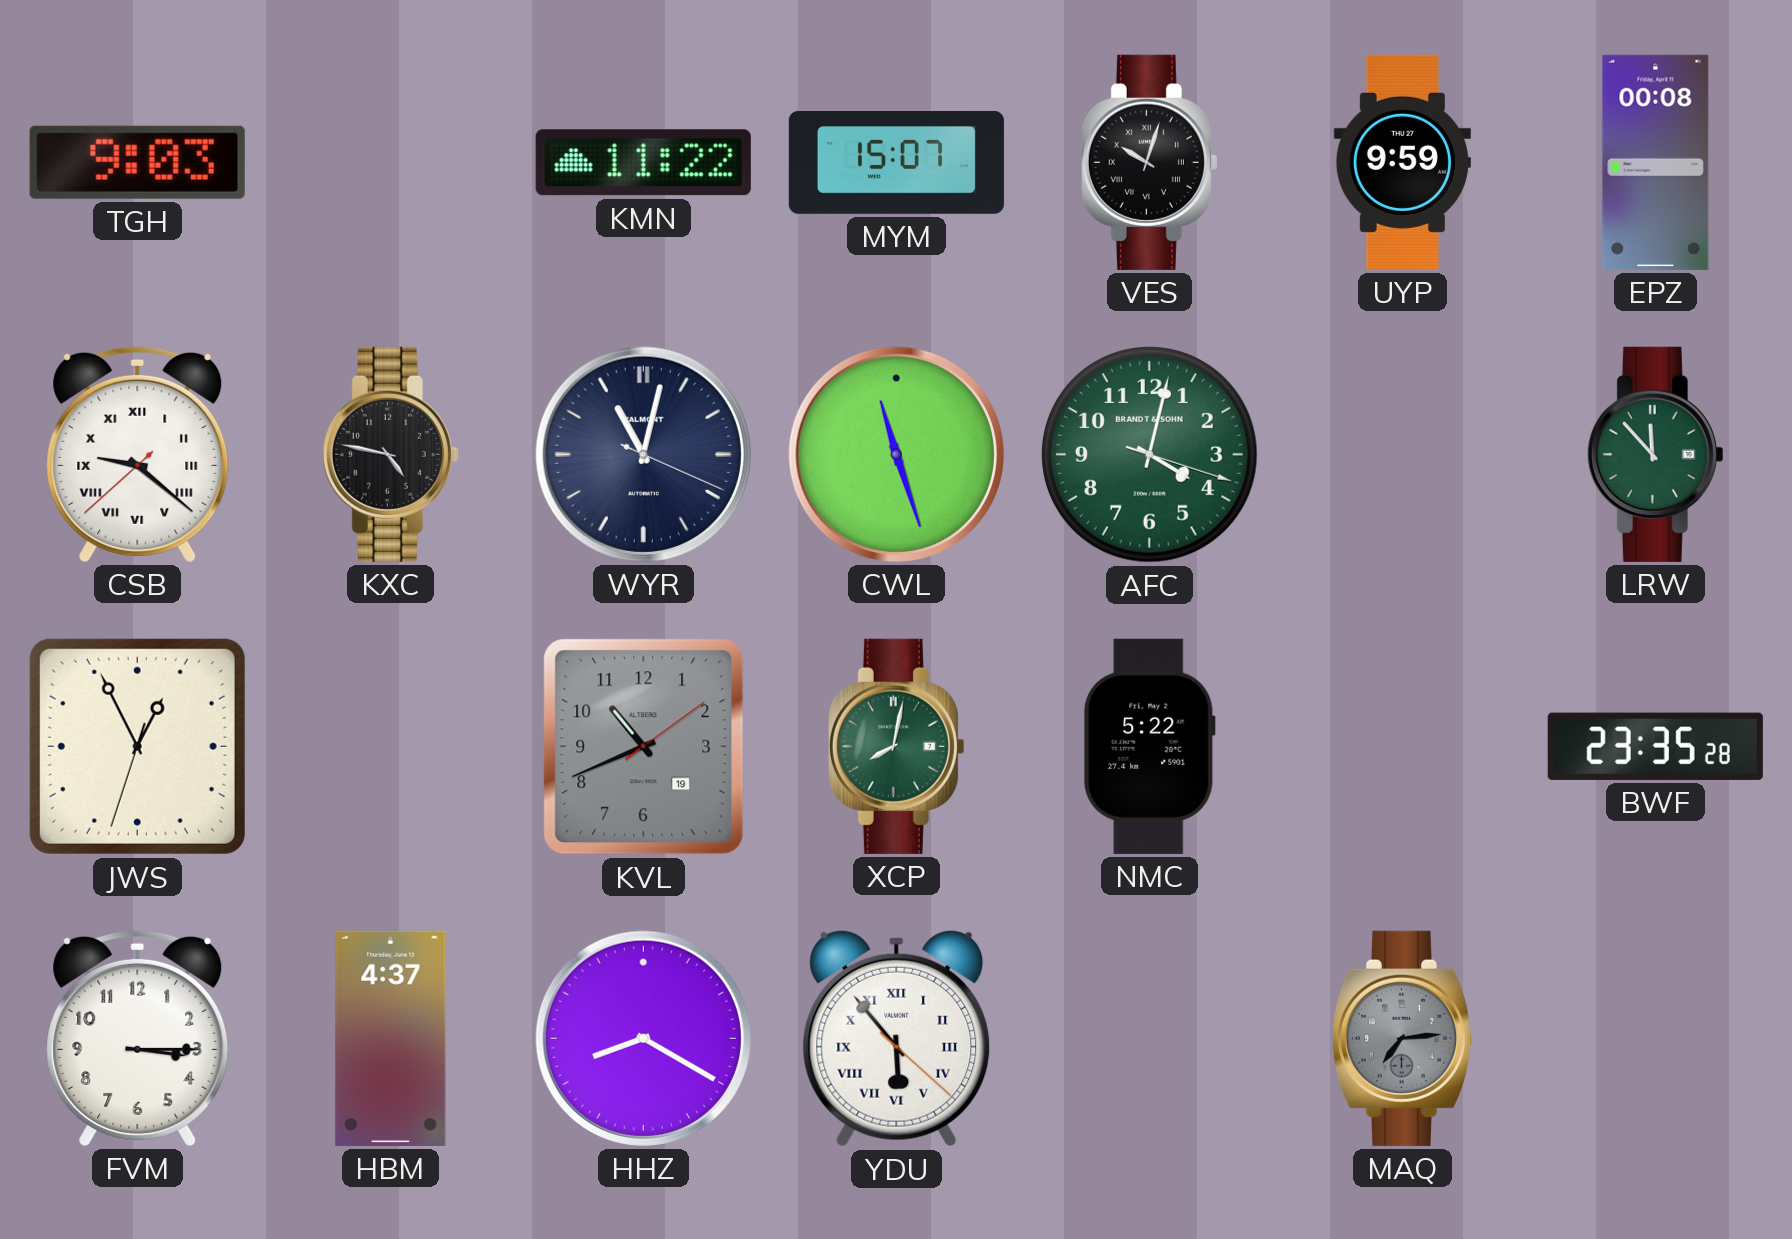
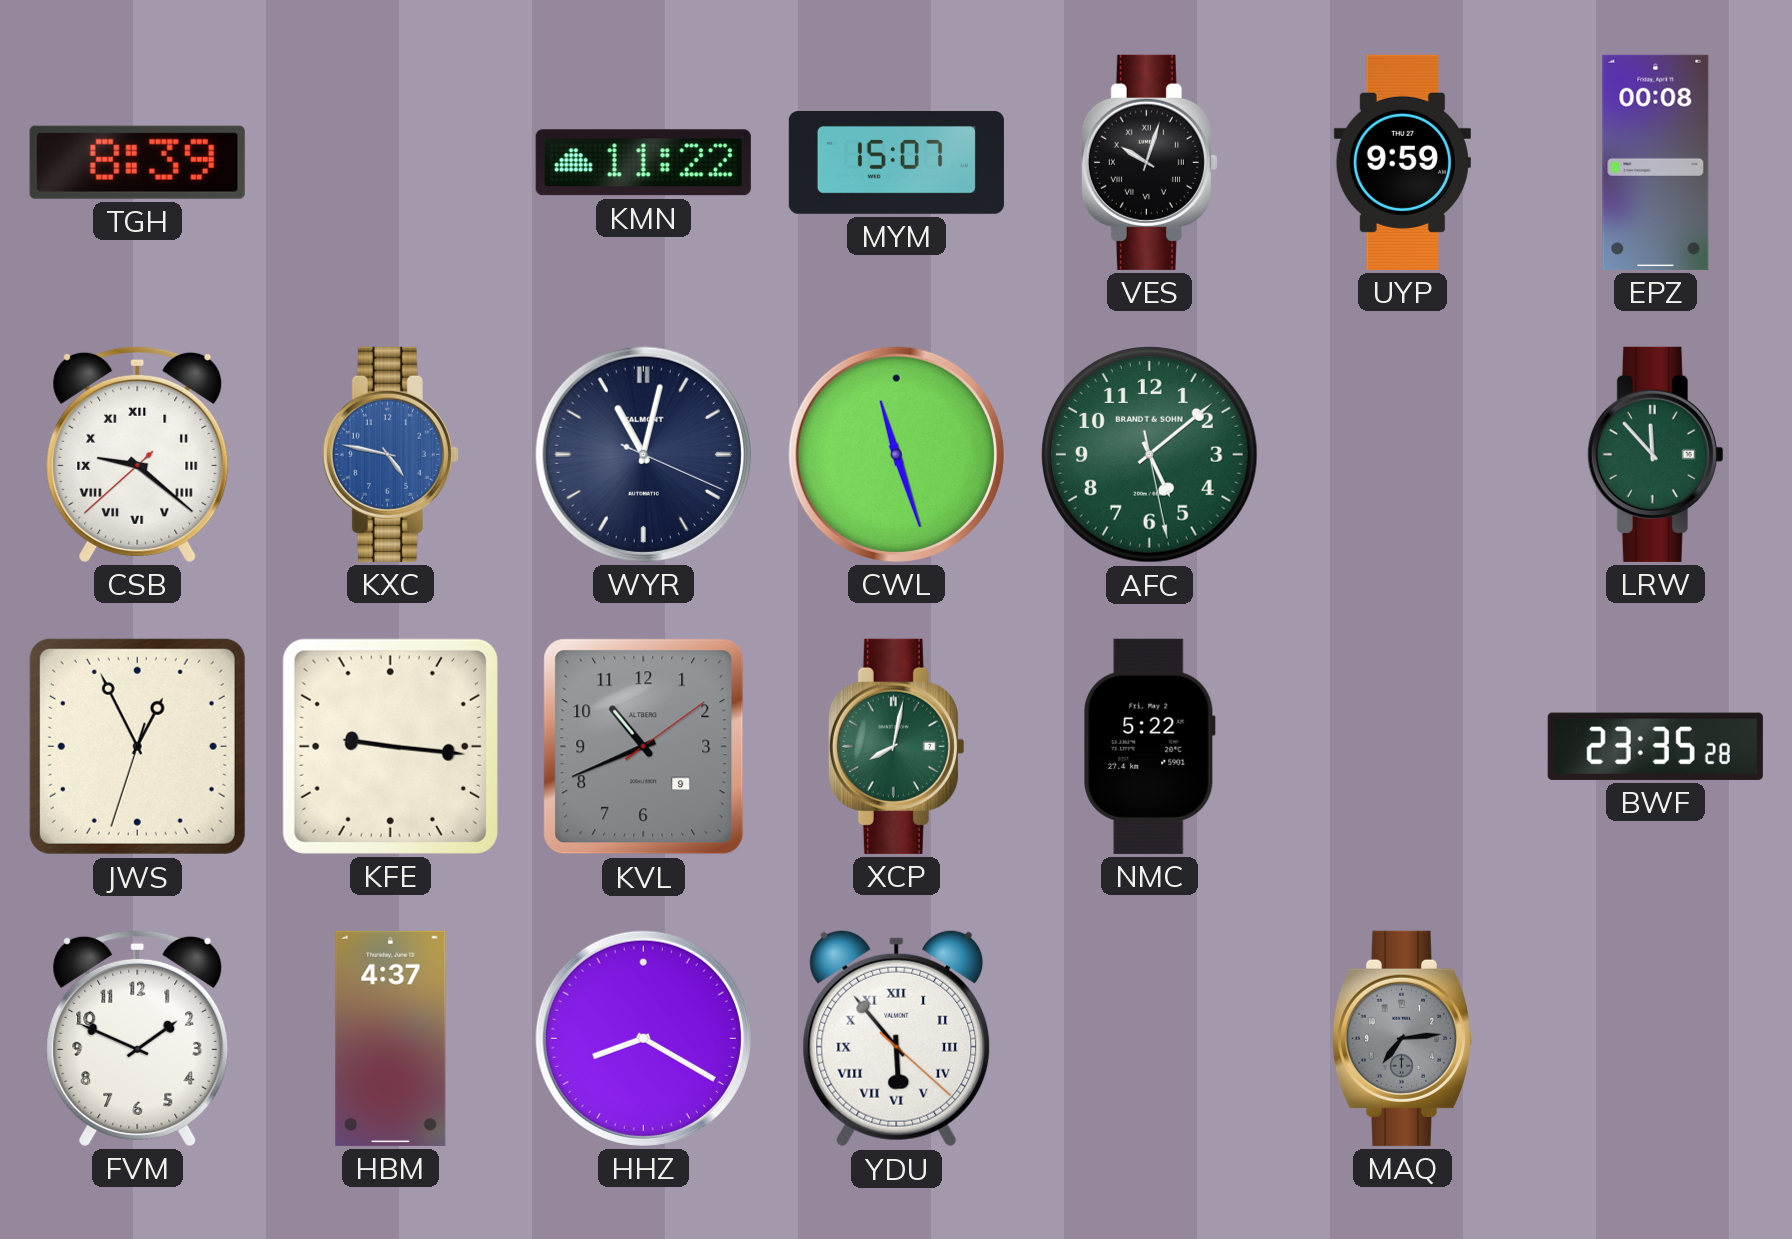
TGH: 9:03 -> 8:39
KXC dial: black -> blue
AFC: 4:02 -> 5:08
KFE: none -> 9:16
KVL date: 19 -> 9
FVM: 3:15 -> 1:49
